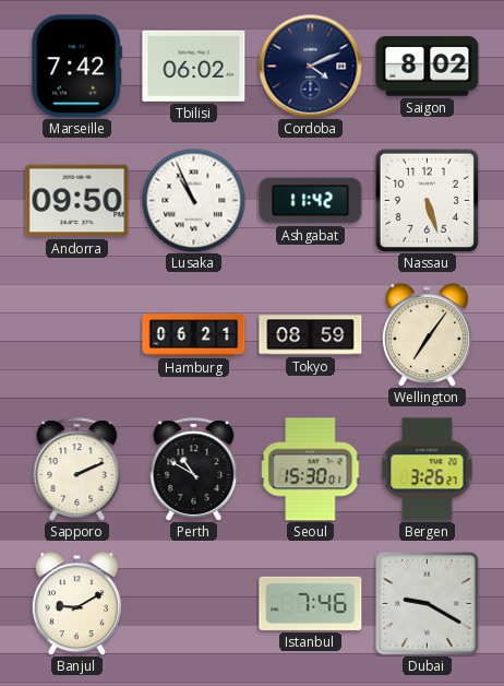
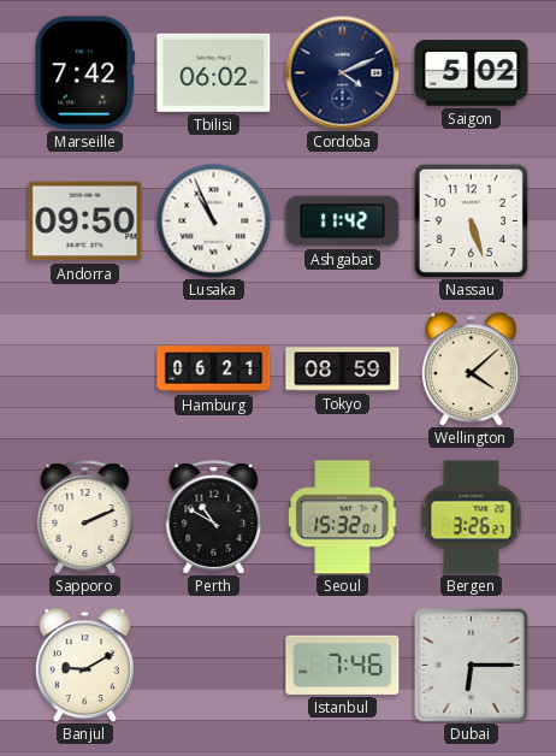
Saigon: 8:02 -> 5:02
Wellington: 7:06 -> 4:08
Seoul: 15:30 -> 15:32
Dubai: 9:20 -> 6:15
